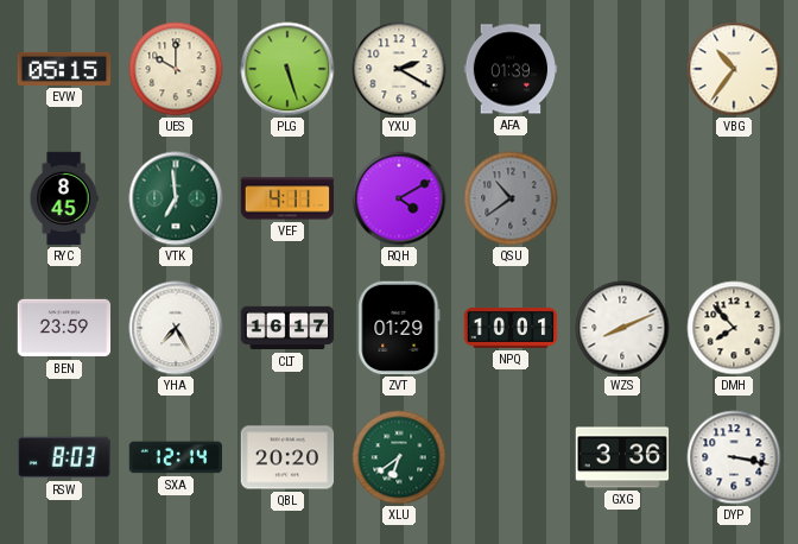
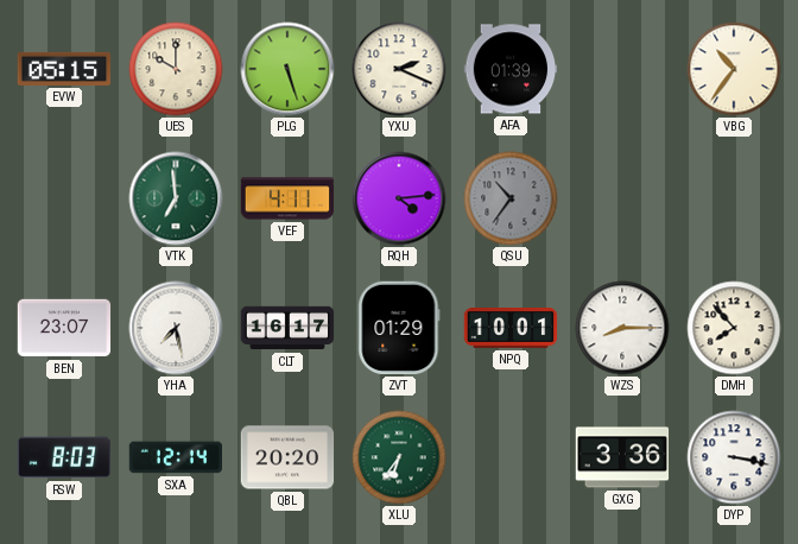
YXU: 2:20 -> 2:19
RYC: 8:45 -> none
RQH: 4:10 -> 4:14
QSU: 10:39 -> 10:36
BEN: 23:59 -> 23:07
YHA: 7:25 -> 7:28
WZS: 8:11 -> 8:15
XLU: 6:39 -> 6:36
